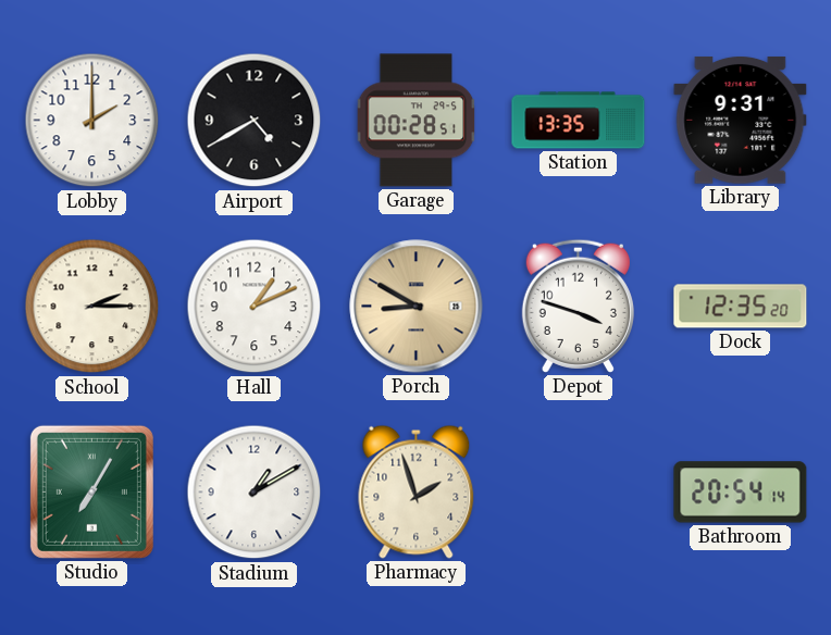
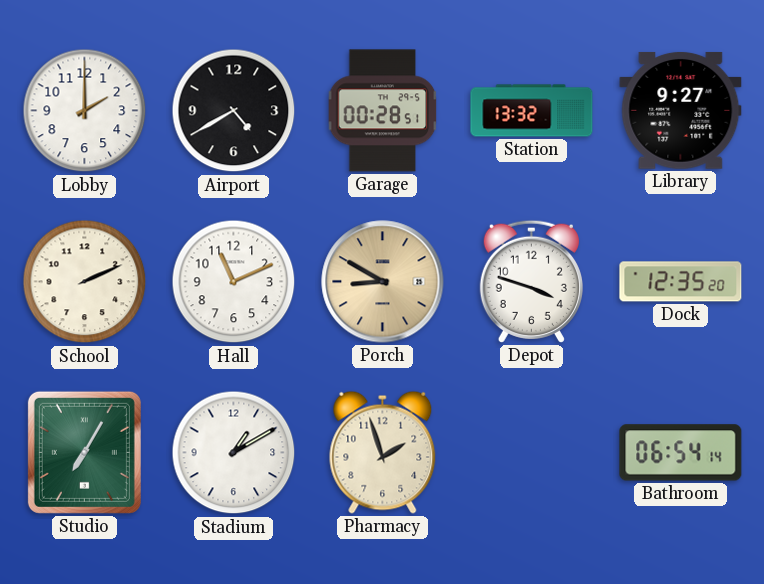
Station: 13:35 -> 13:32
Library: 9:31 -> 9:27
School: 2:15 -> 2:11
Hall: 1:11 -> 11:11
Bathroom: 20:54 -> 06:54
